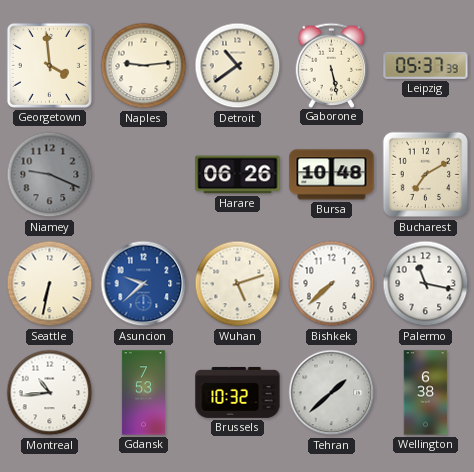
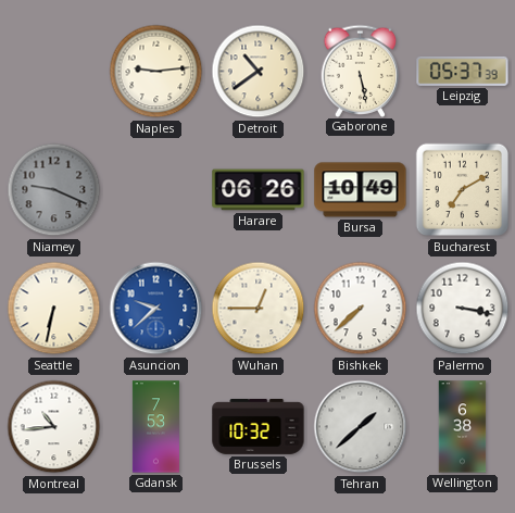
Georgetown: 3:59 -> none
Bursa: 10:48 -> 10:49
Wuhan: 5:12 -> 12:45
Palermo: 11:17 -> 3:17
